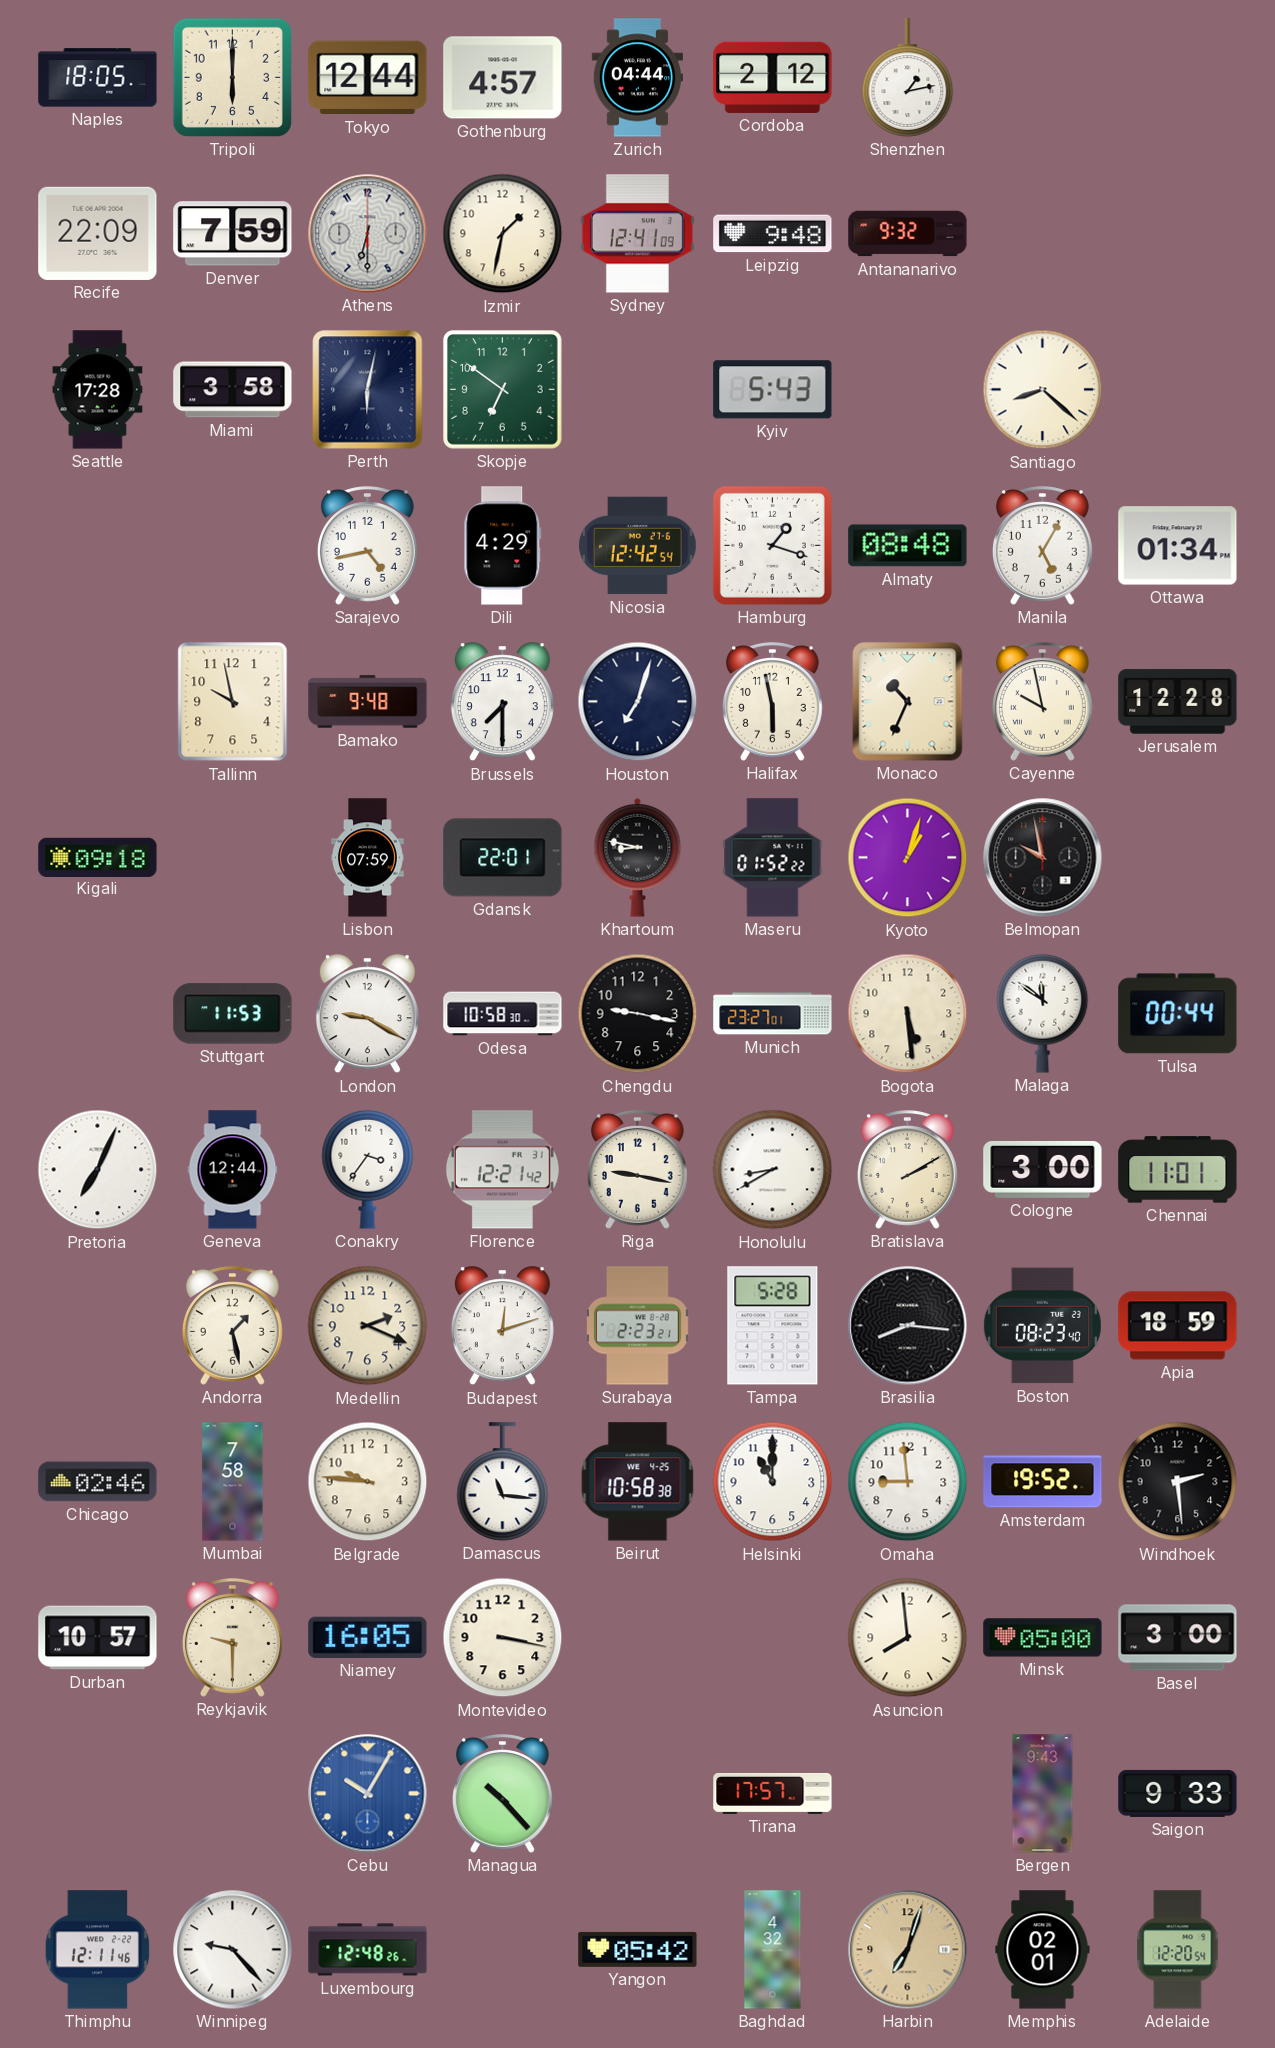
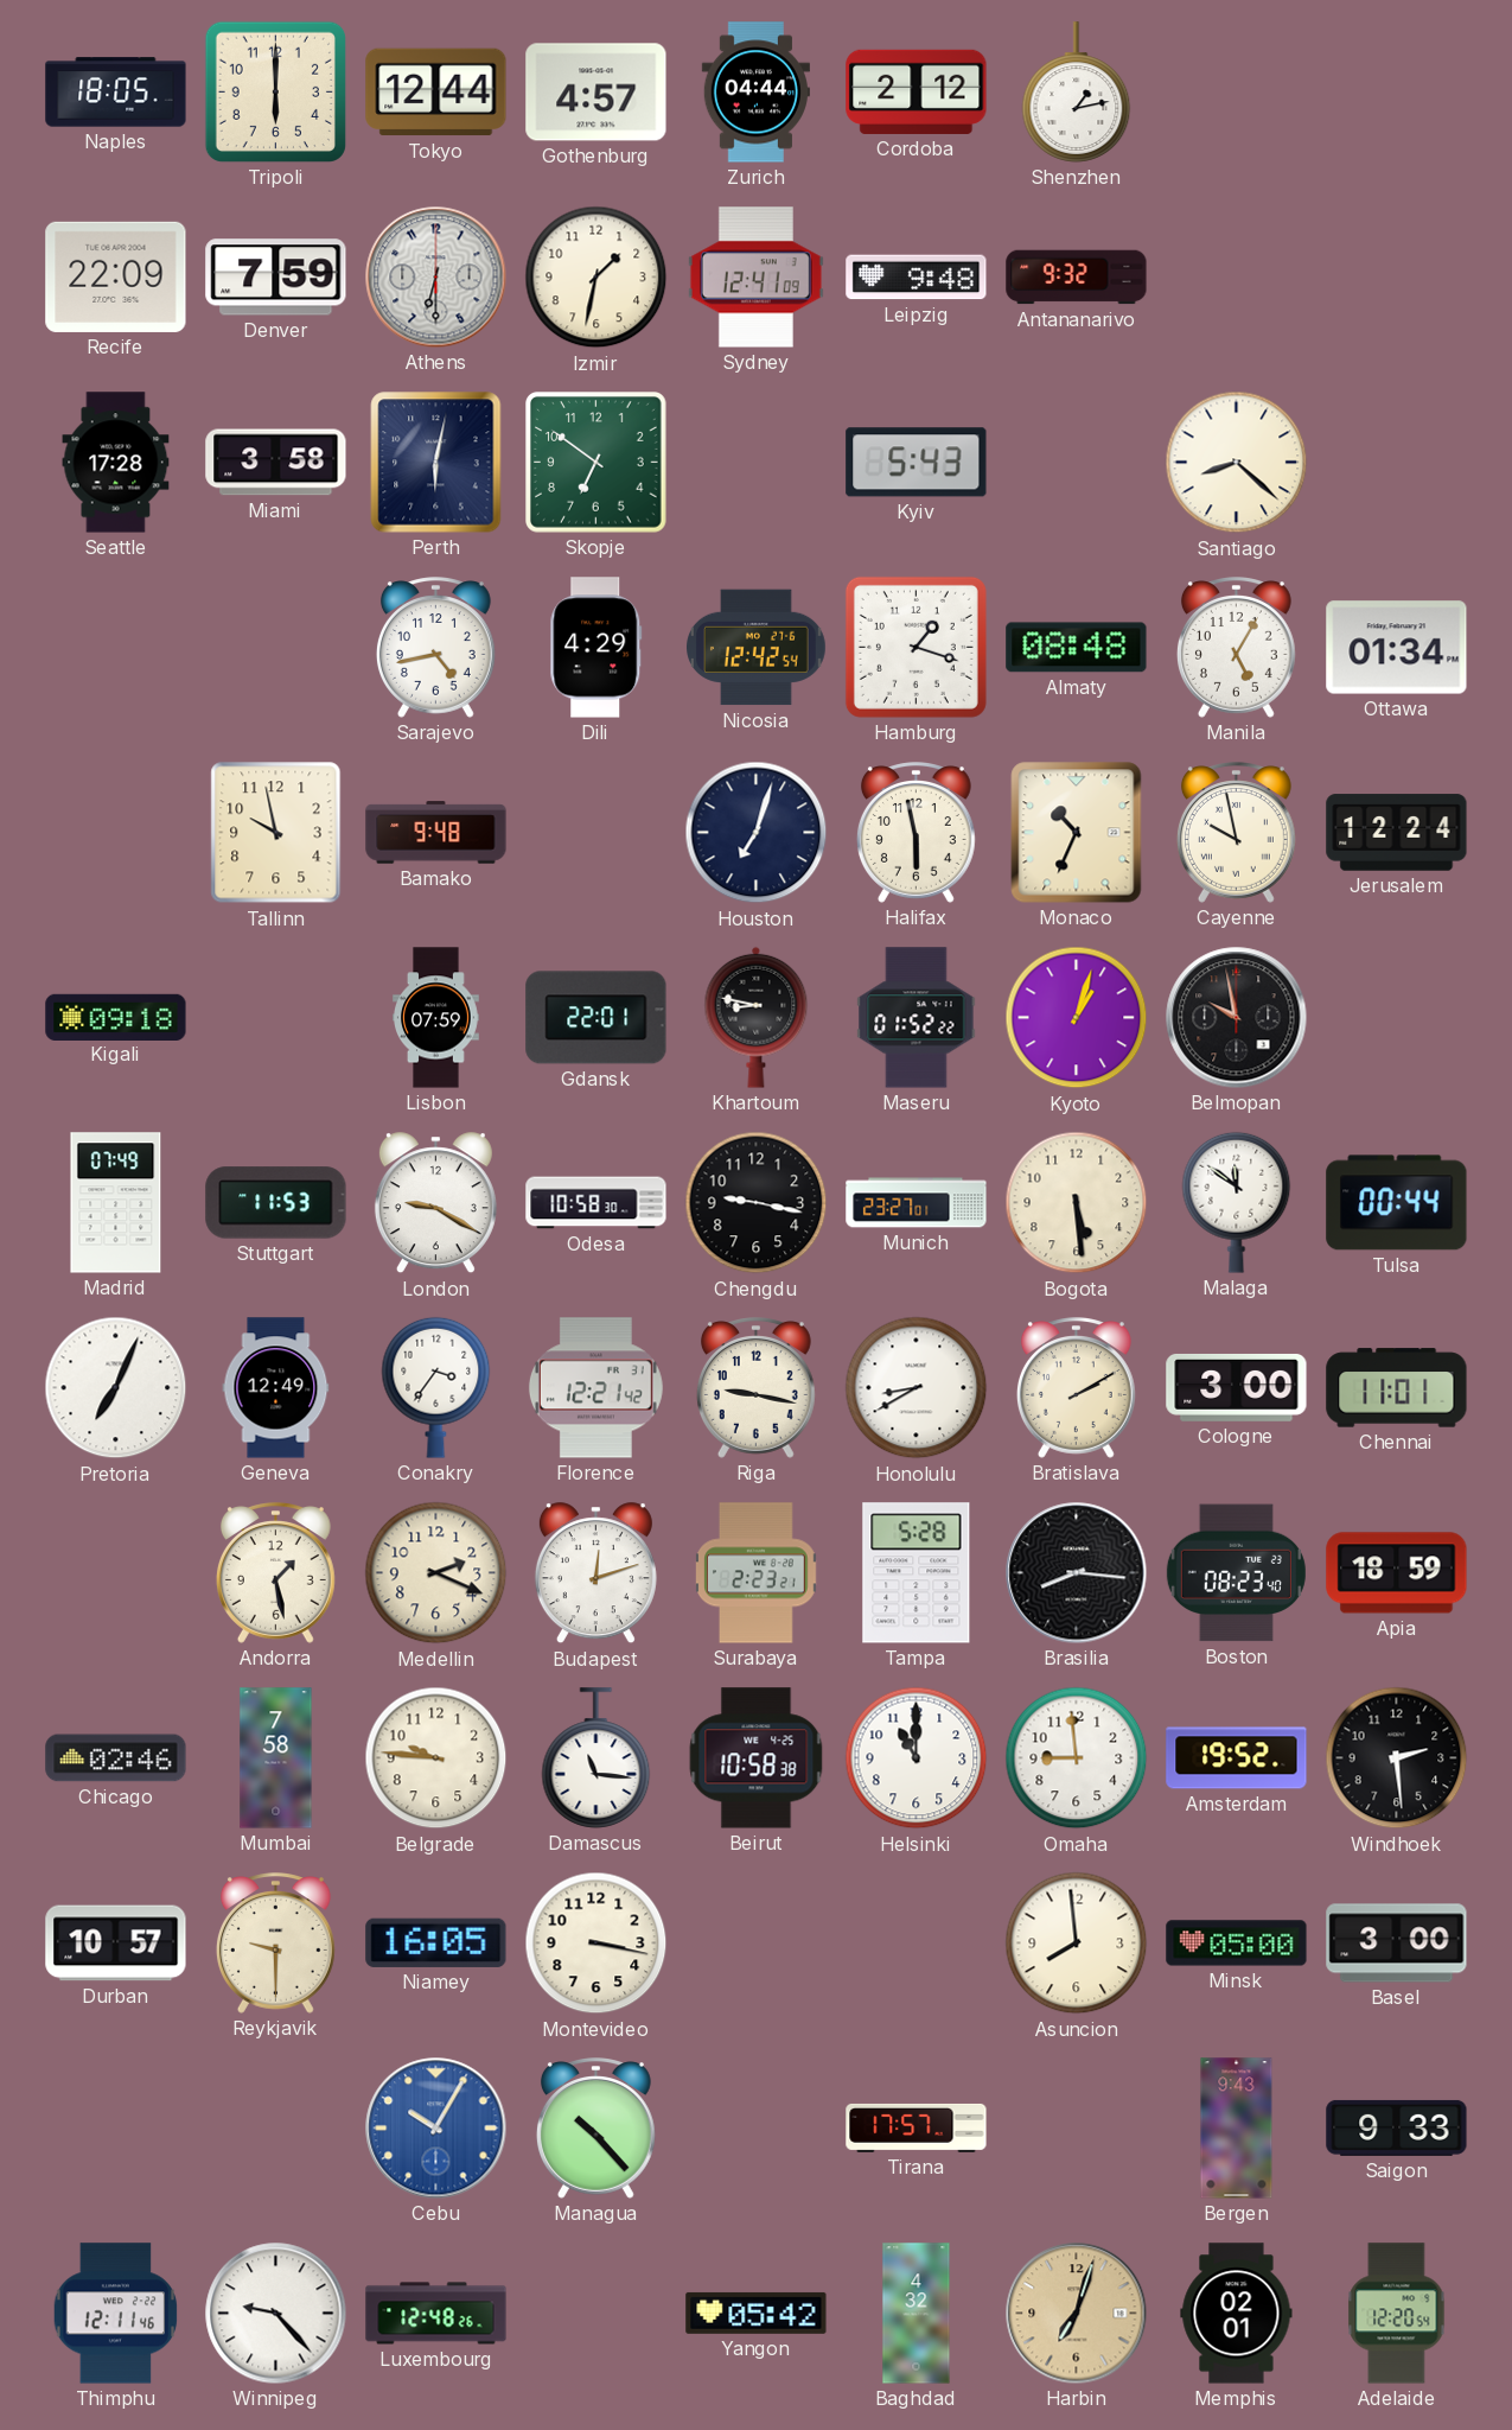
Brussels: 7:30 -> none
Jerusalem: 12:28 -> 12:24
Madrid: none -> 07:49
Geneva: 12:44 -> 12:49
